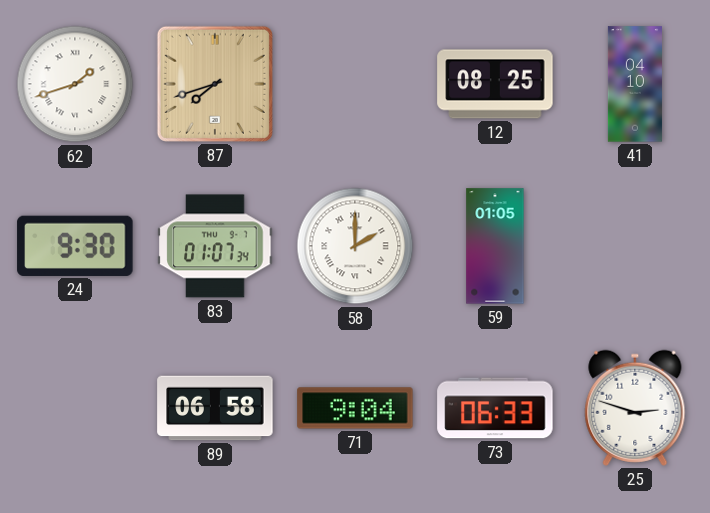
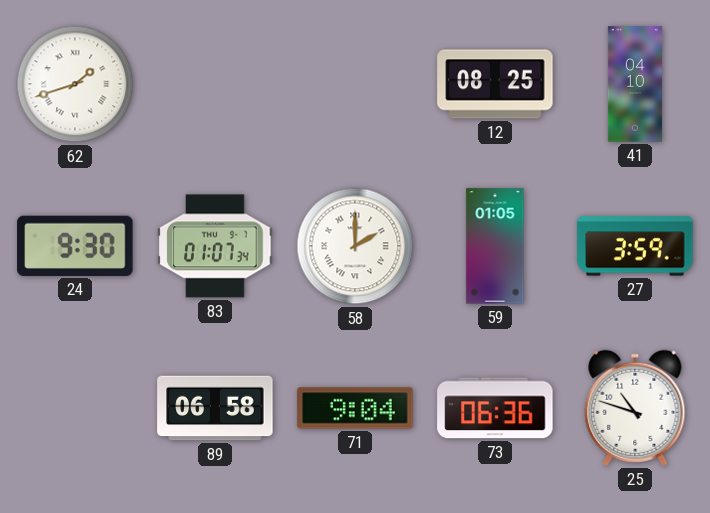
87: 7:42 -> none
27: none -> 3:59
73: 06:33 -> 06:36
25: 2:48 -> 10:48
